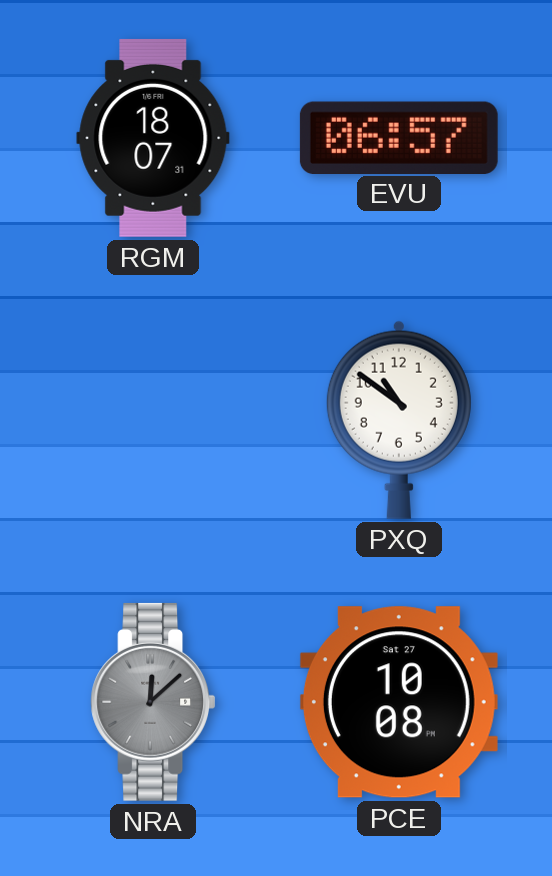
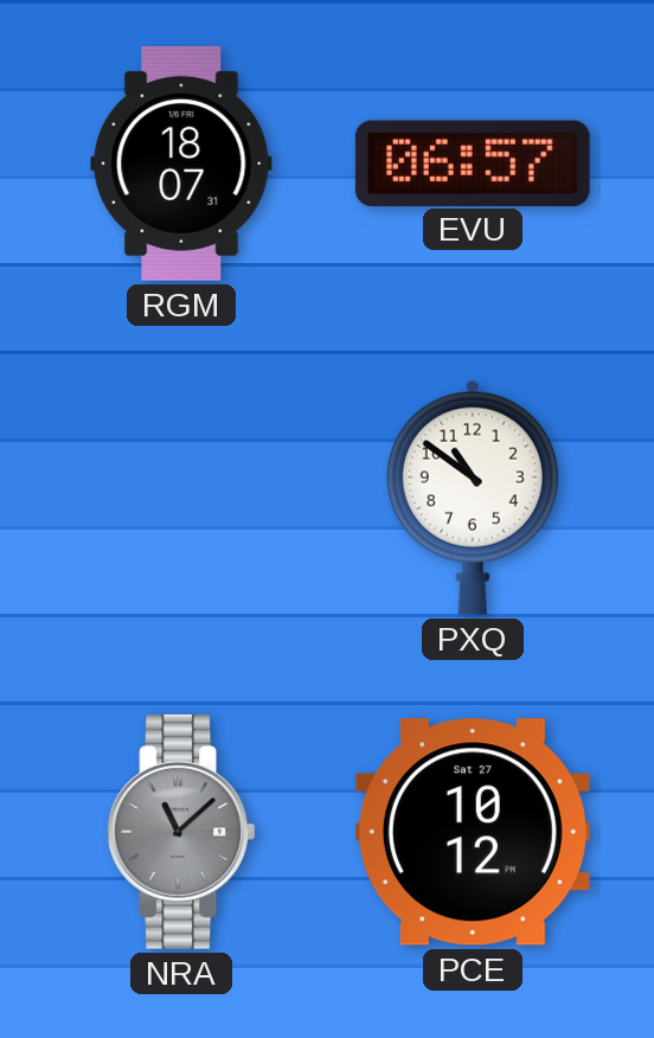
NRA: 12:08 -> 11:08
PCE: 10:08 -> 10:12
